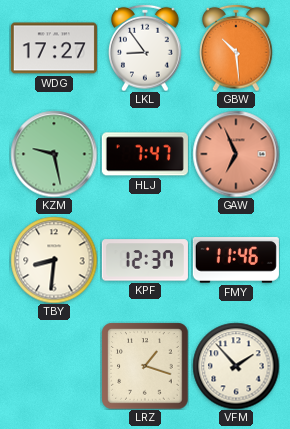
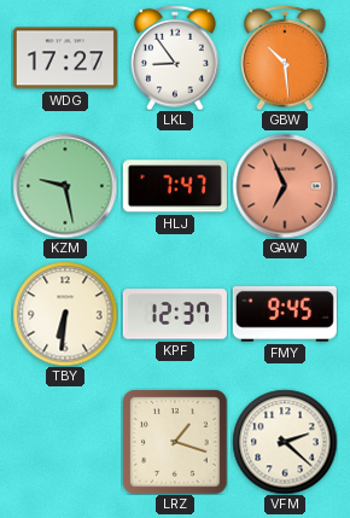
TBY: 8:31 -> 6:31
FMY: 11:46 -> 9:45
VFM: 1:53 -> 2:22
